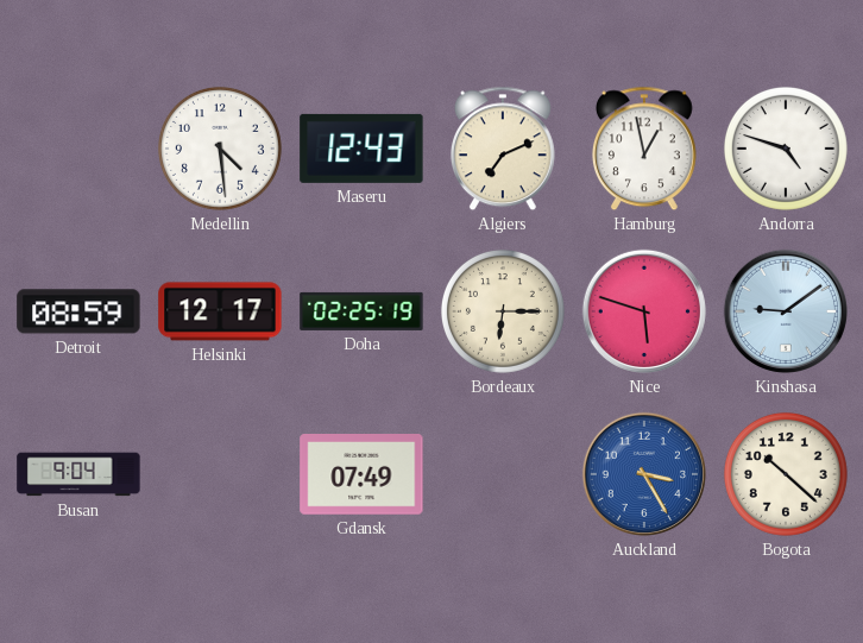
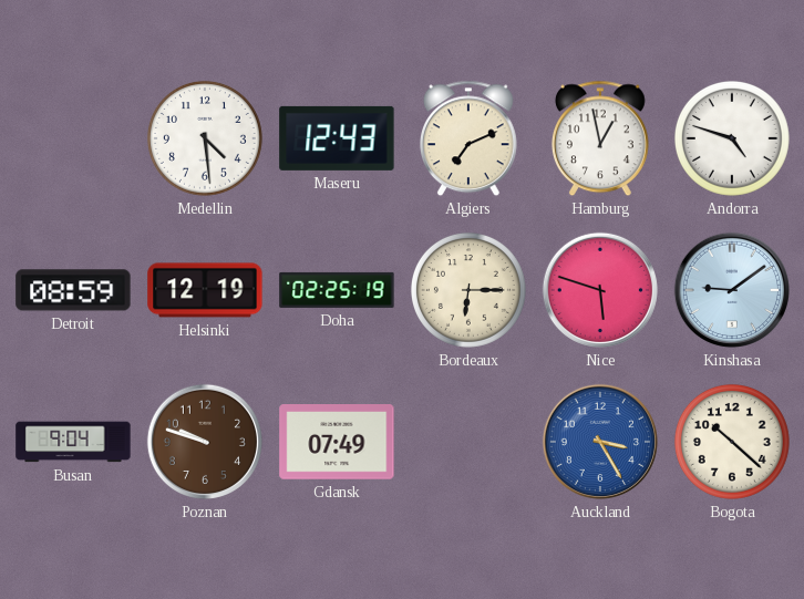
Helsinki: 12:17 -> 12:19
Poznan: none -> 9:48
